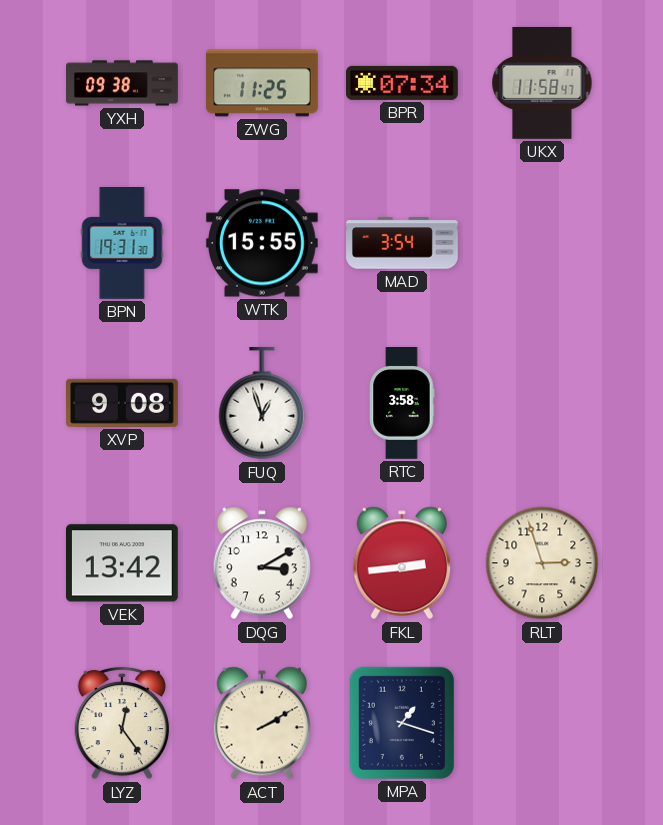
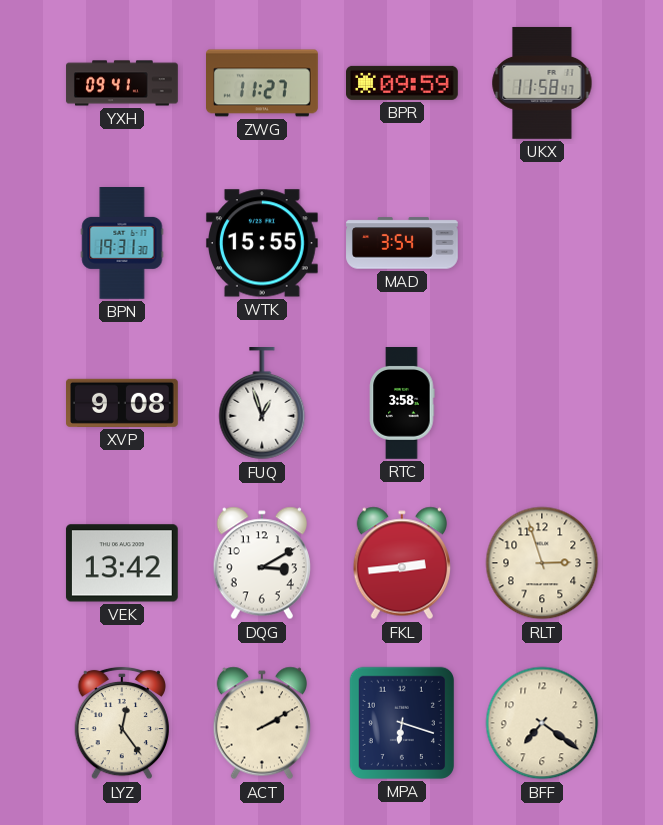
YXH: 09:38 -> 09:41
ZWG: 11:25 -> 11:27
BPR: 07:34 -> 09:59
MPA: 1:18 -> 6:18
BFF: none -> 7:21
